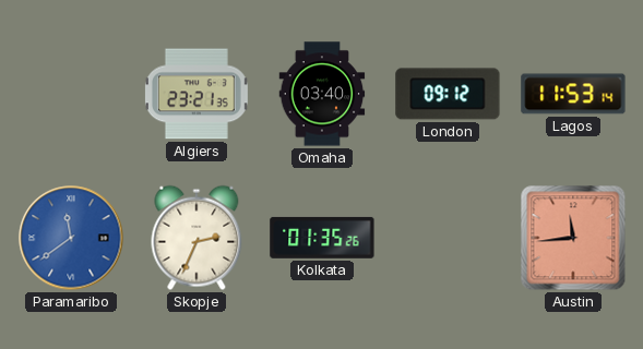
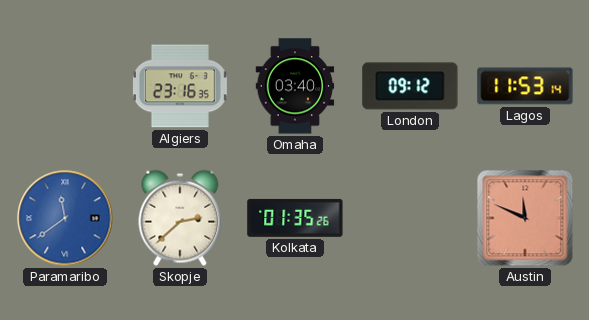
Algiers: 23:21 -> 23:16
Skopje: 2:34 -> 2:38
Austin: 11:44 -> 11:49
